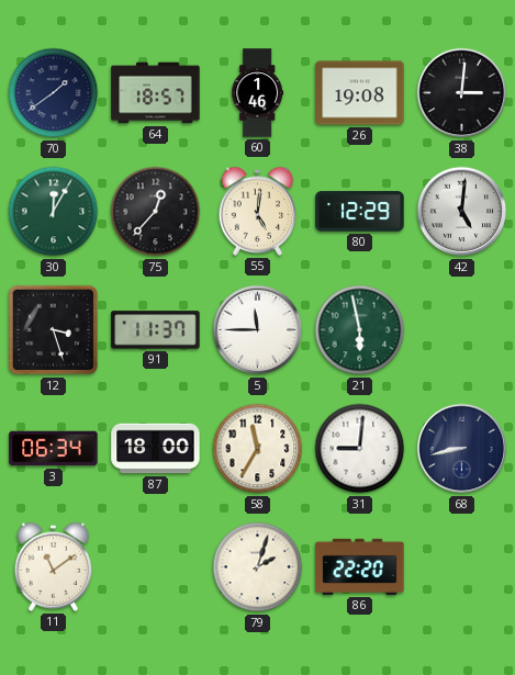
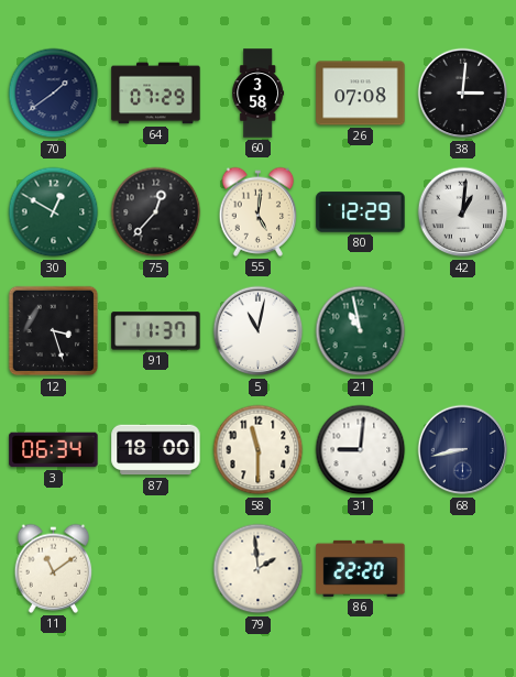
64: 18:57 -> 07:29
60: 1:46 -> 3:58
26: 19:08 -> 07:08
30: 12:05 -> 12:50
42: 5:01 -> 1:01
5: 11:45 -> 11:02
21: 5:58 -> 10:58
58: 11:35 -> 11:30
79: 2:03 -> 1:59
